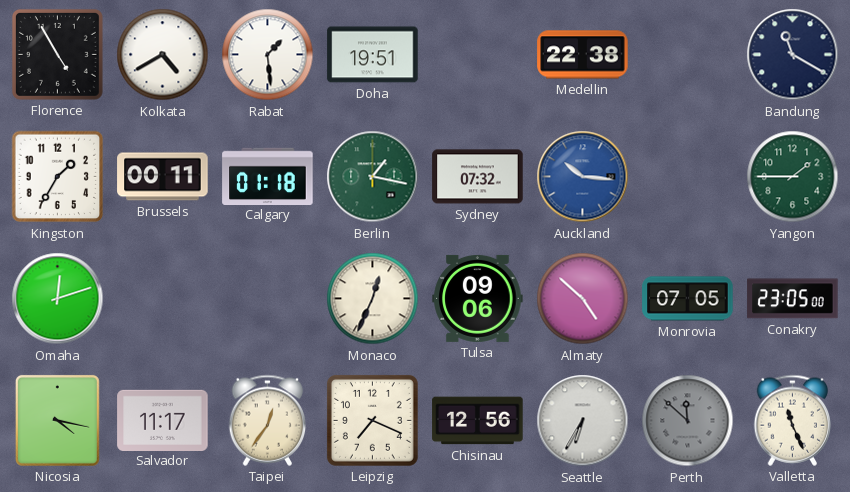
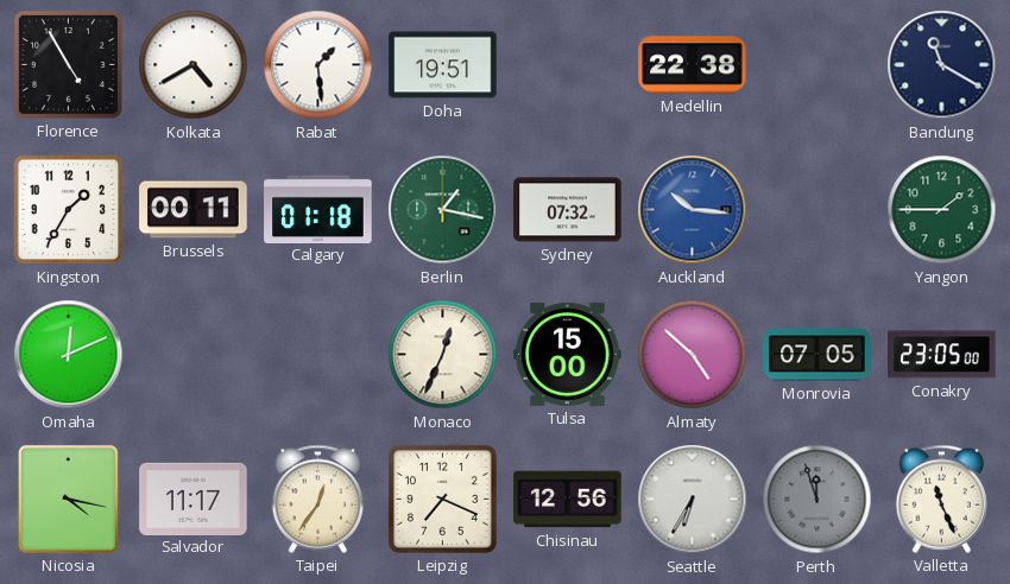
Omaha: 12:12 -> 12:11
Tulsa: 09:06 -> 15:00
Perth: 11:52 -> 11:57
